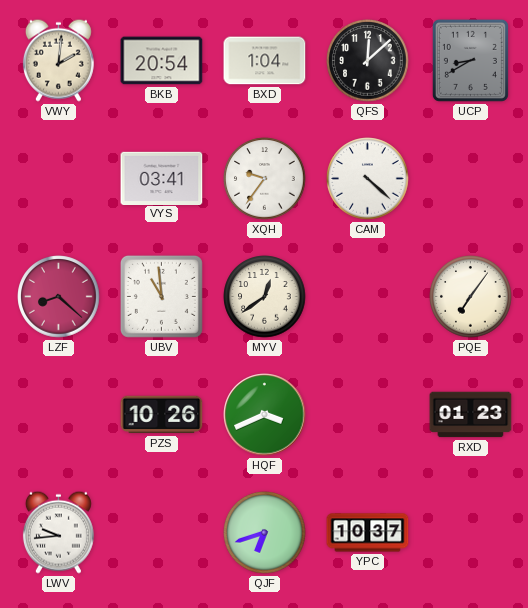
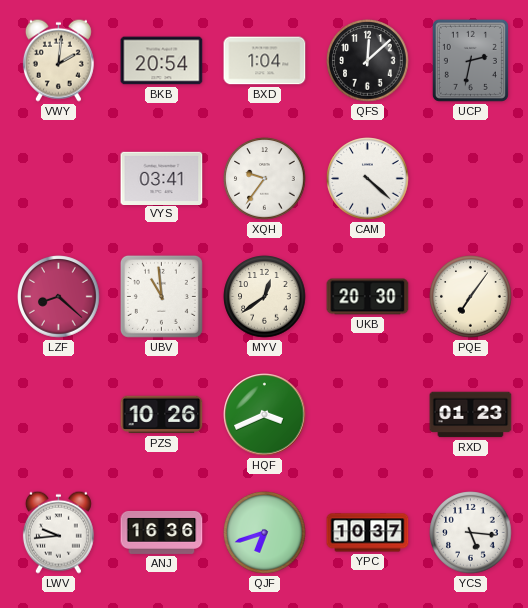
UCP: 8:40 -> 2:32
UKB: none -> 20:30
ANJ: none -> 16:36
YCS: none -> 5:16
